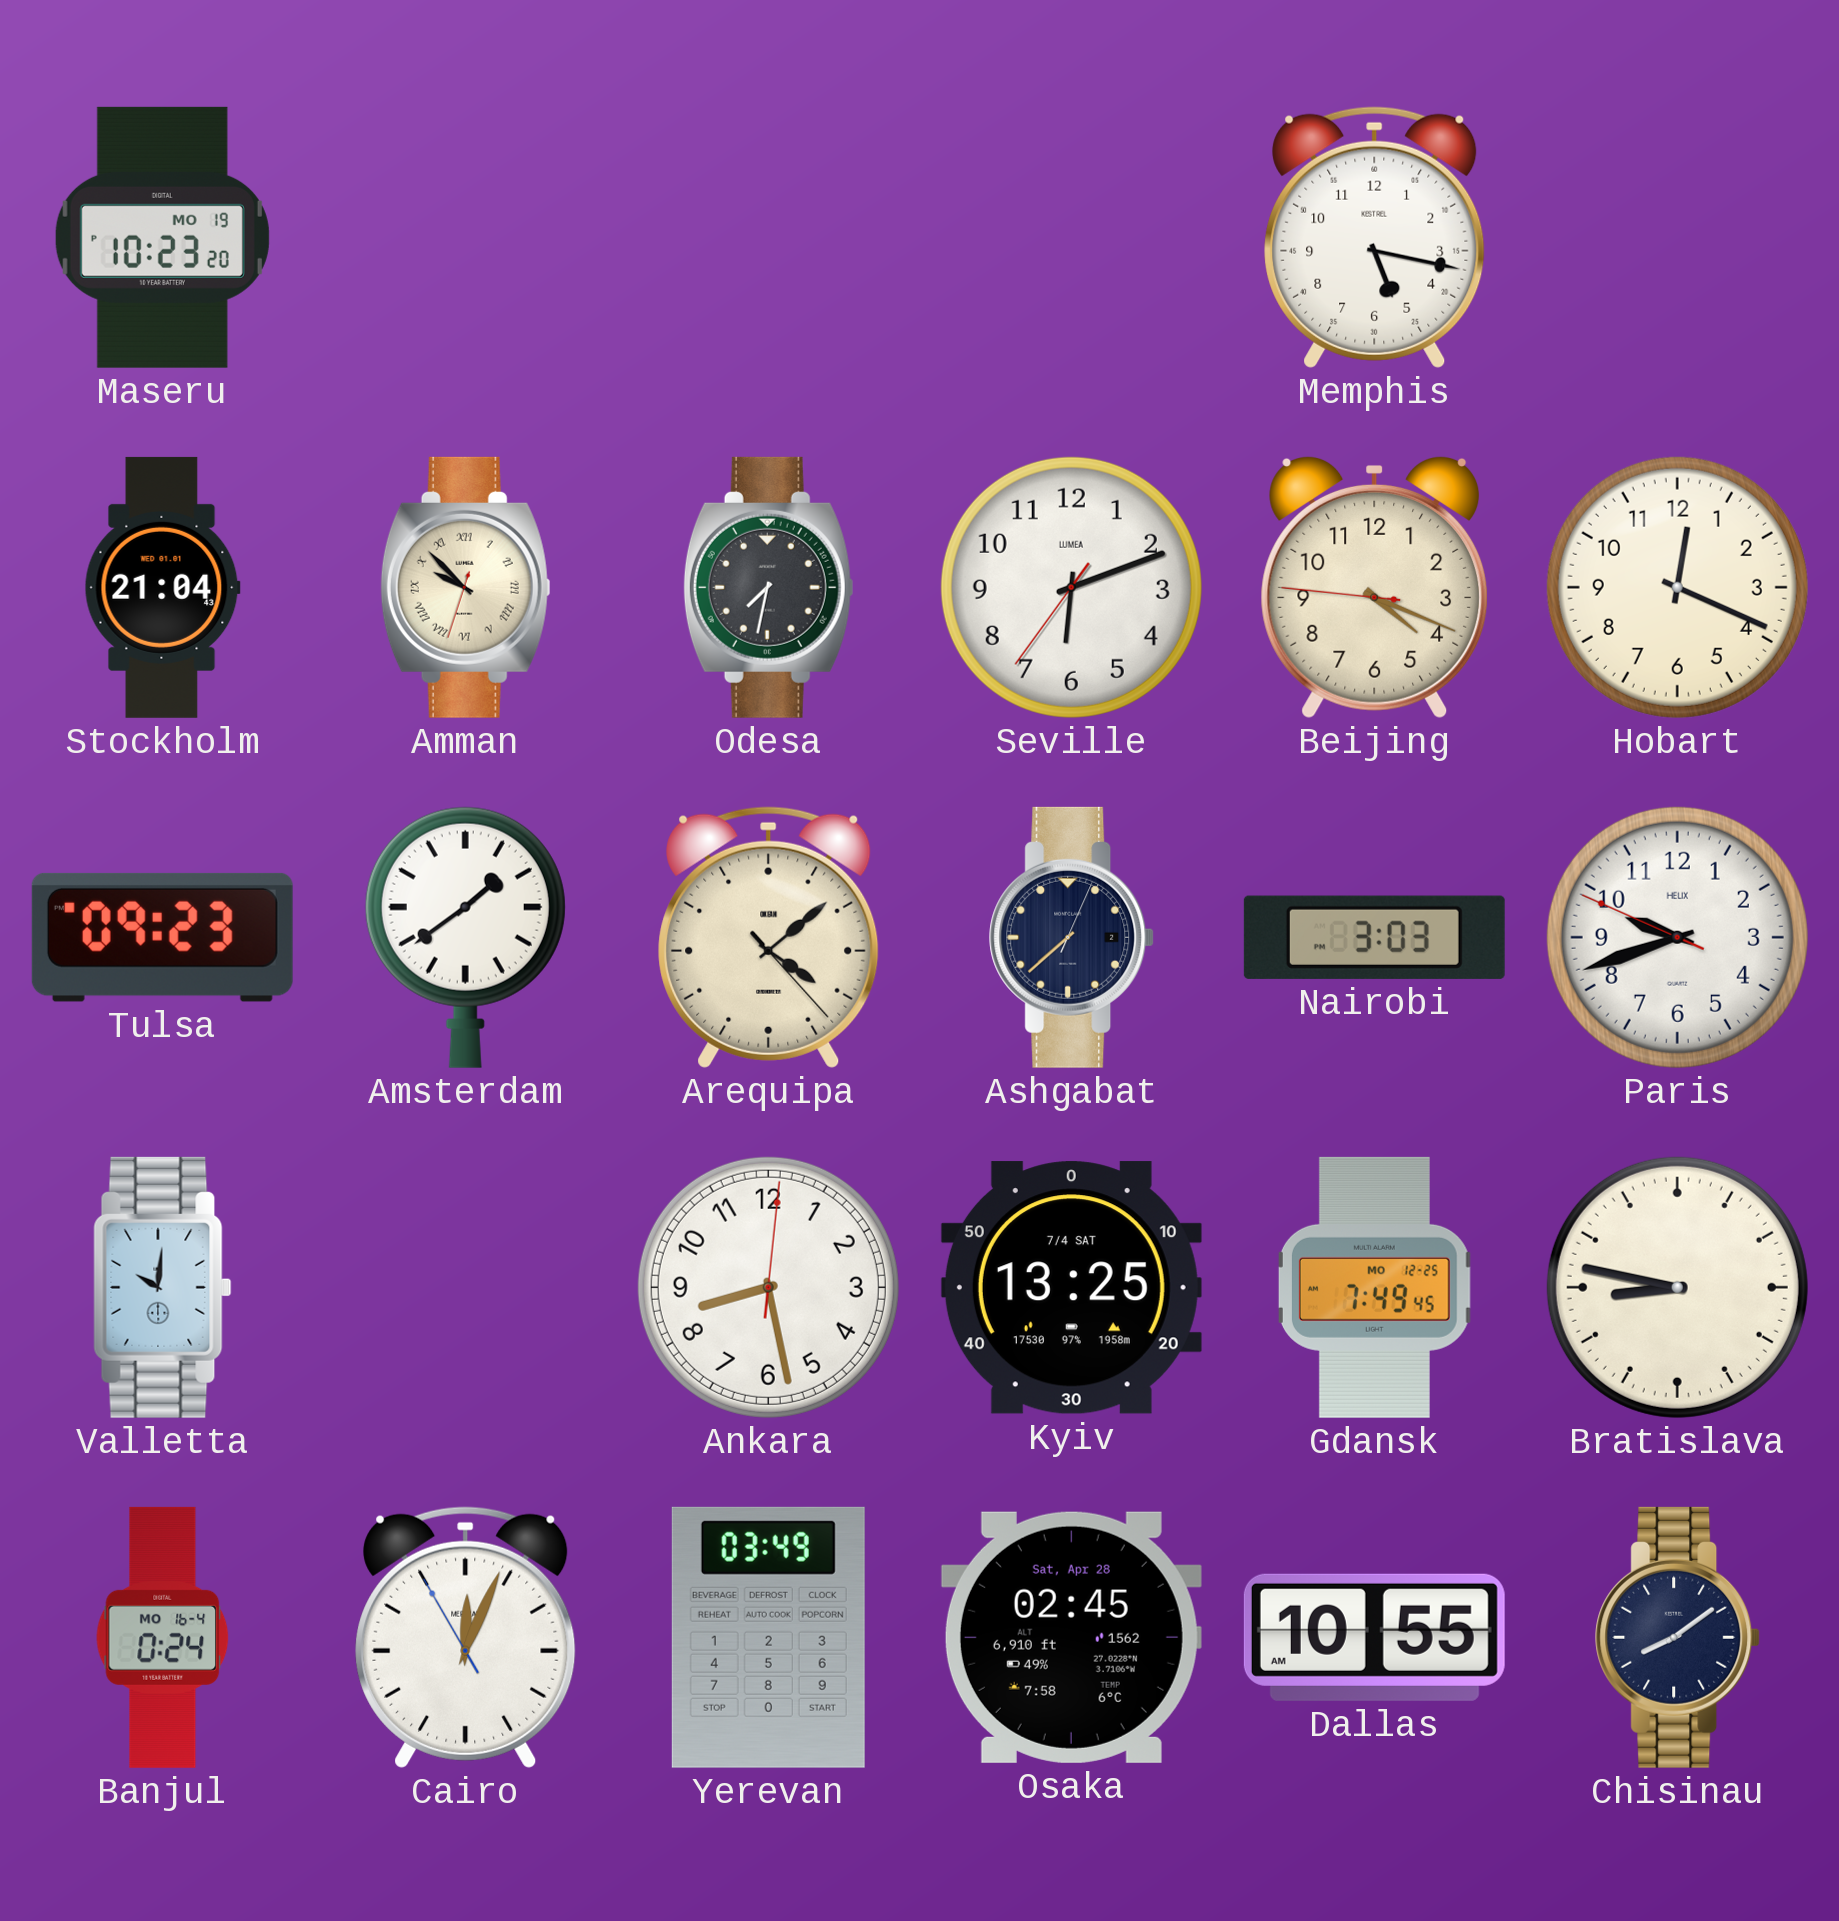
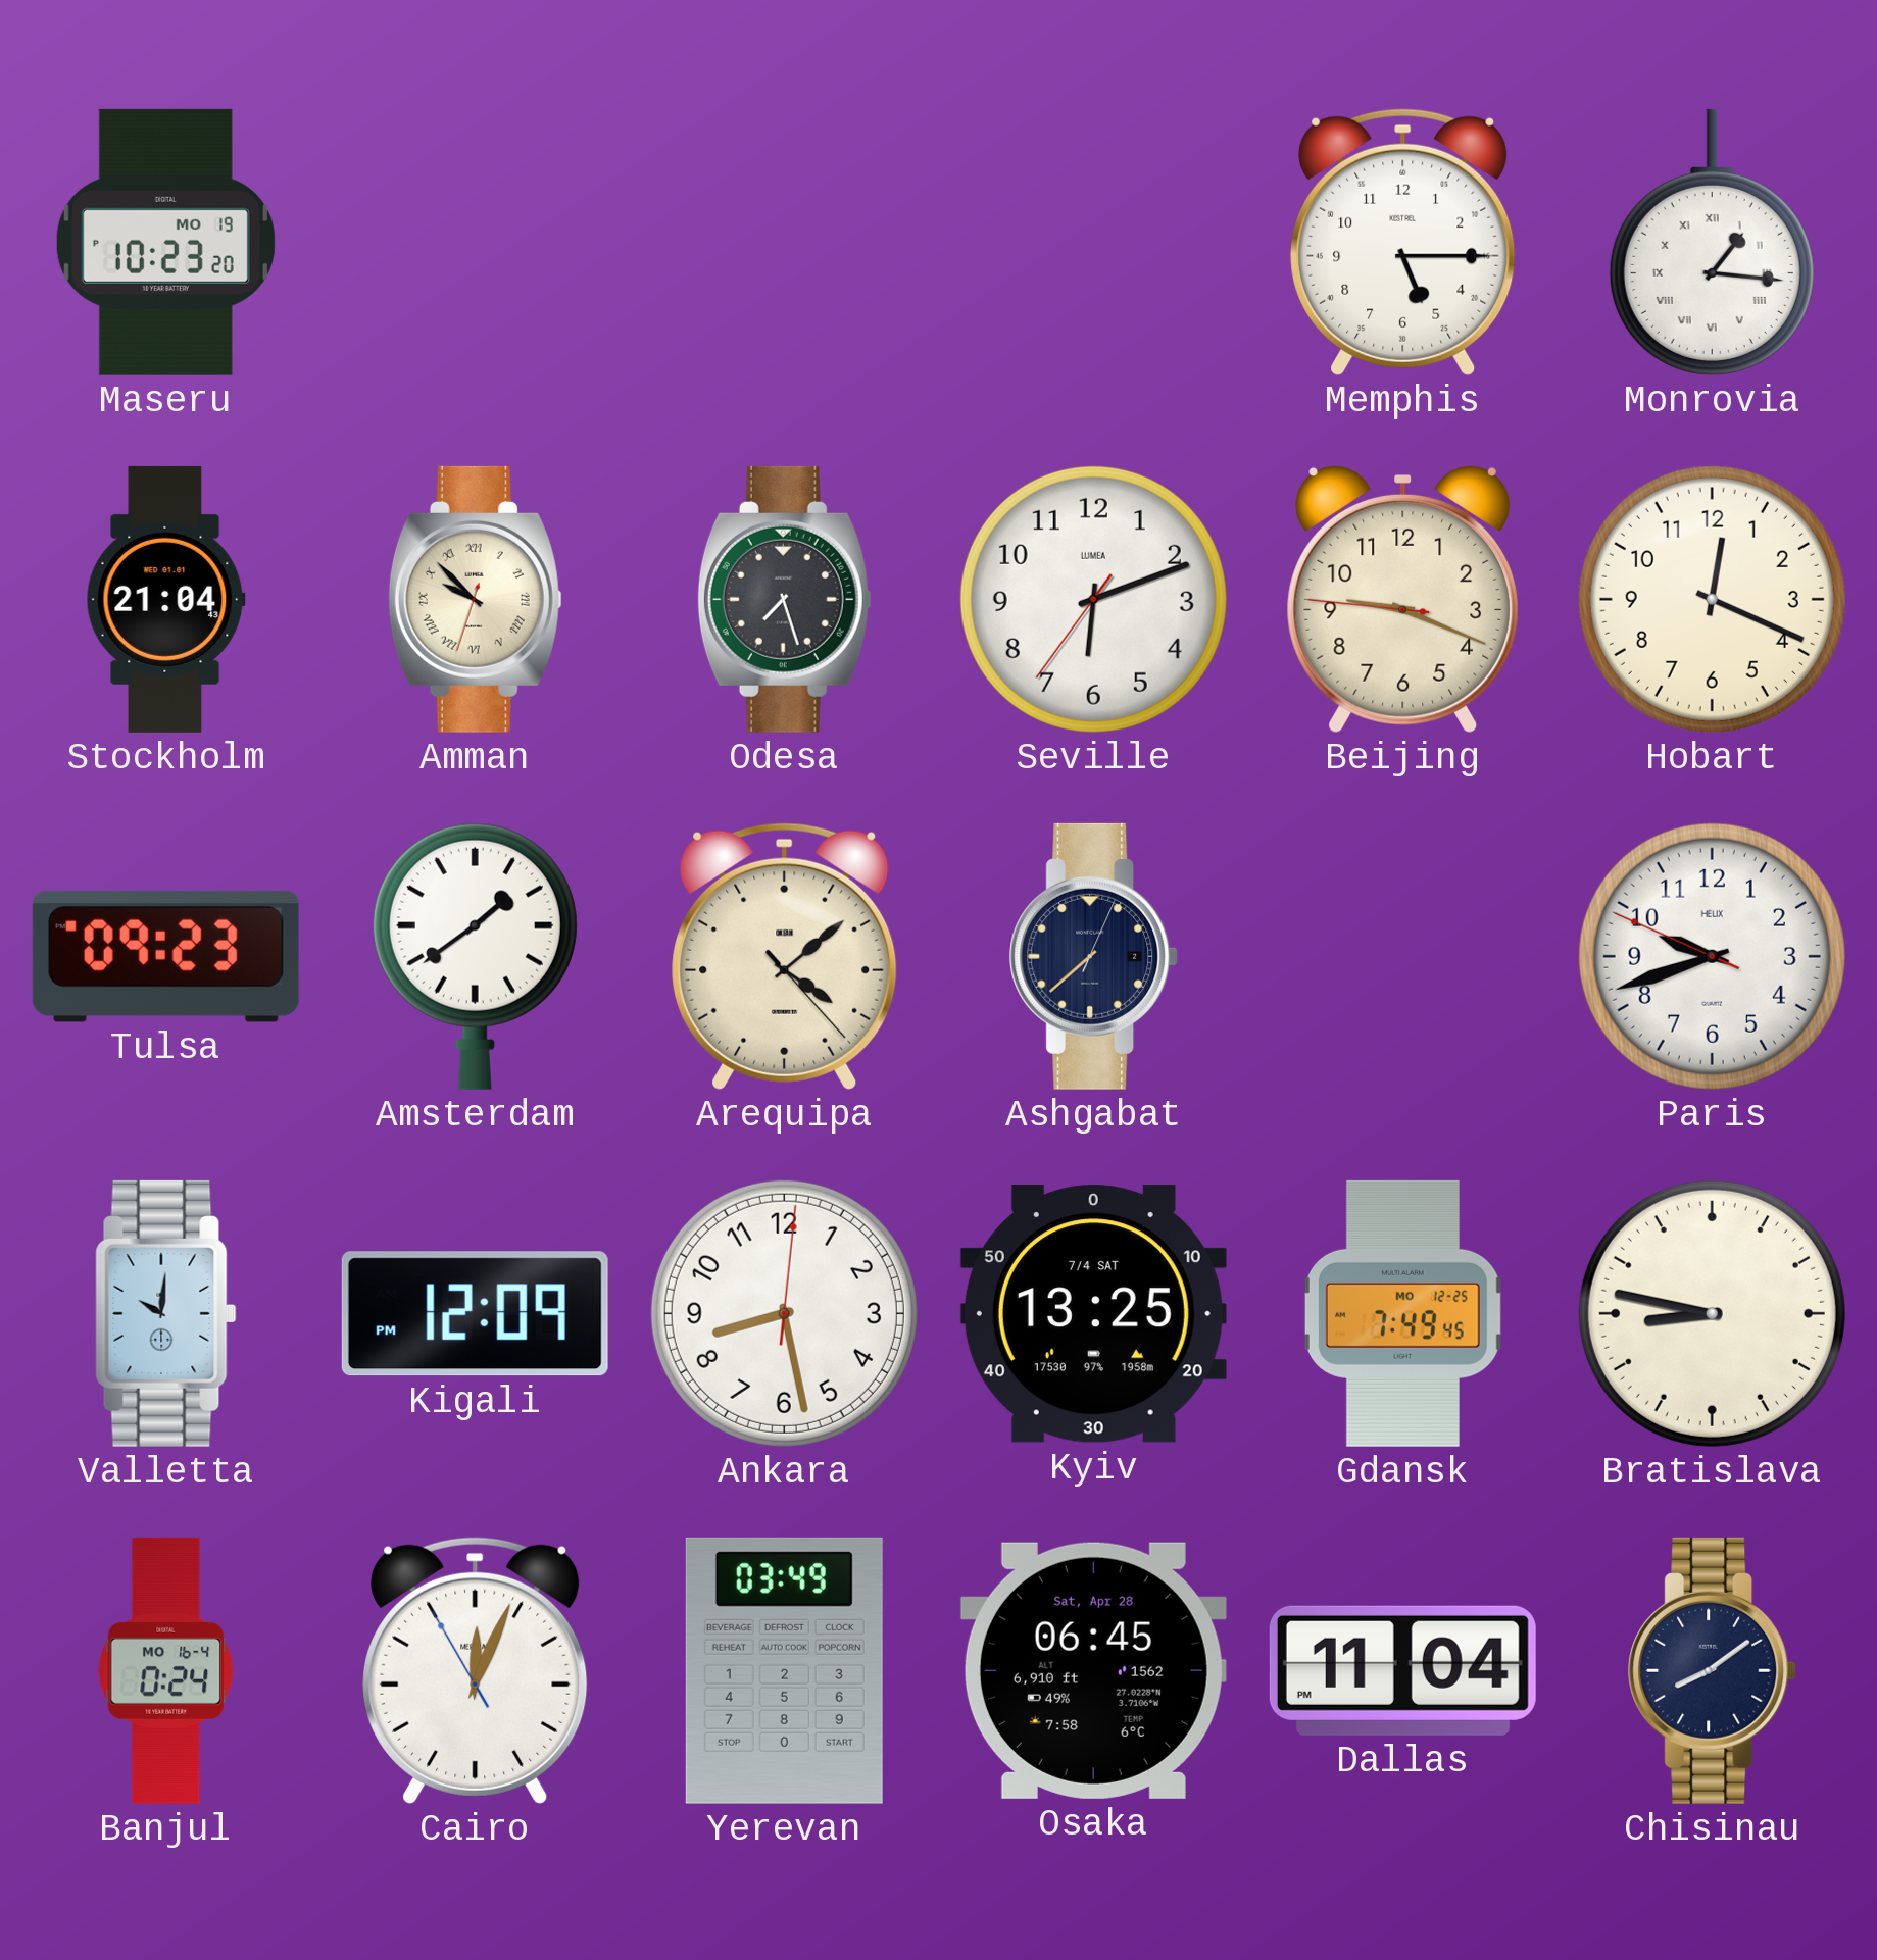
Memphis: 5:17 -> 5:15
Monrovia: none -> 1:16
Odesa: 7:32 -> 7:27
Beijing: 4:18 -> 9:18
Nairobi: 3:03 -> none
Kigali: none -> 12:09
Osaka: 02:45 -> 06:45
Dallas: 10:55 -> 11:04
